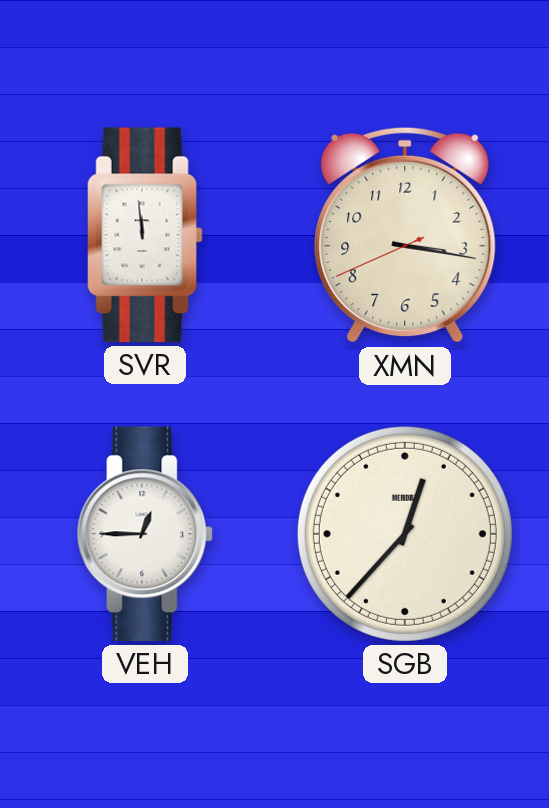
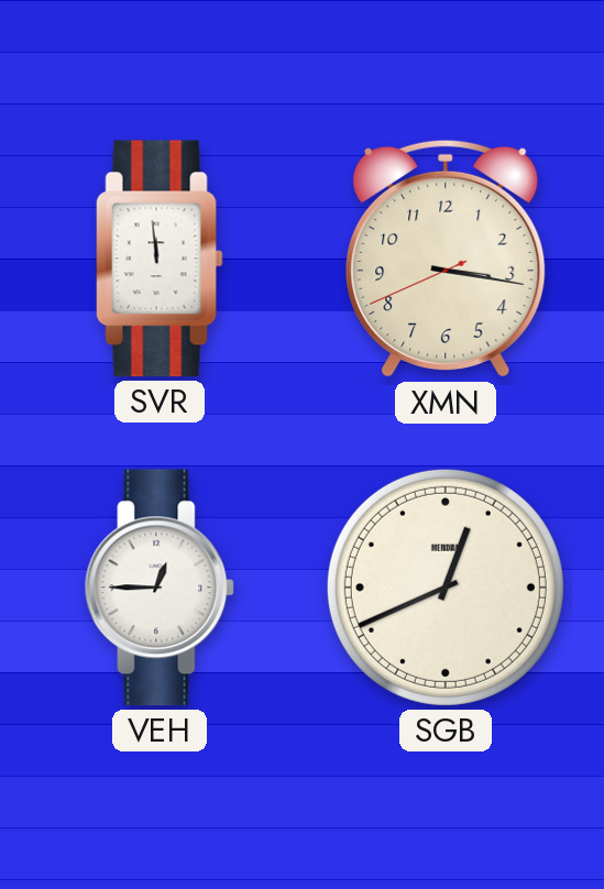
SGB: 12:37 -> 12:41
